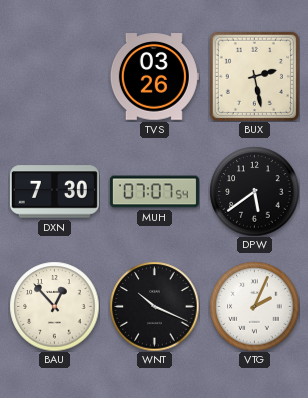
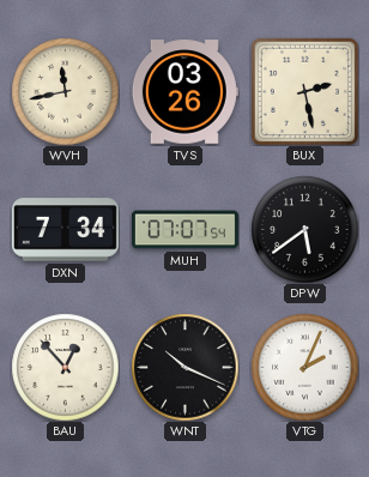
WVH: none -> 11:43
DXN: 7:30 -> 7:34
